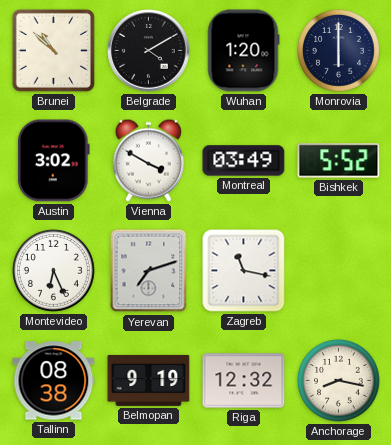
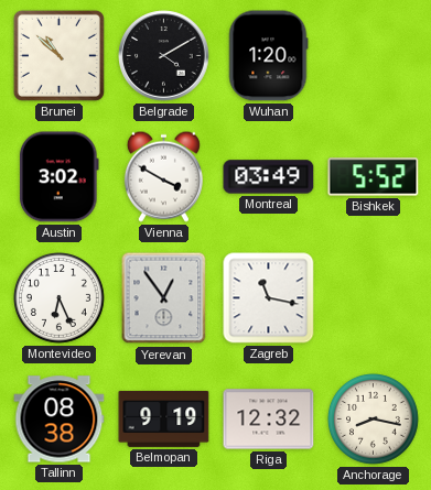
Monrovia: 6:00 -> none
Yerevan: 7:12 -> 12:54
